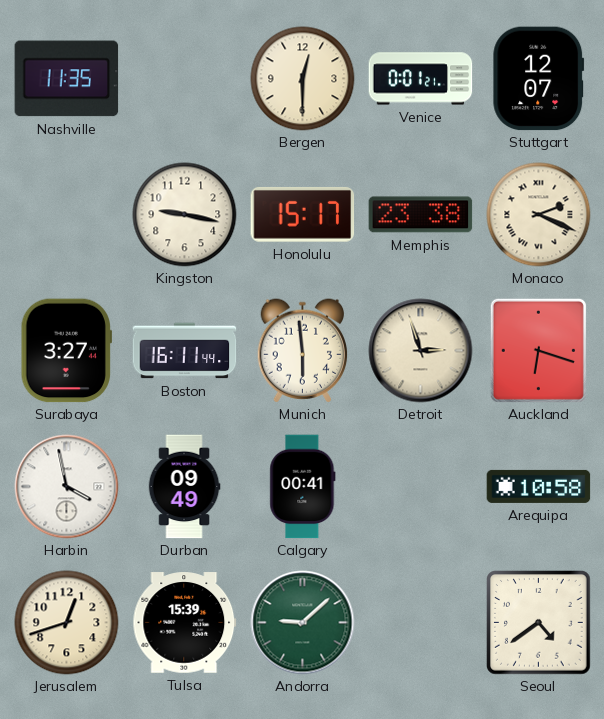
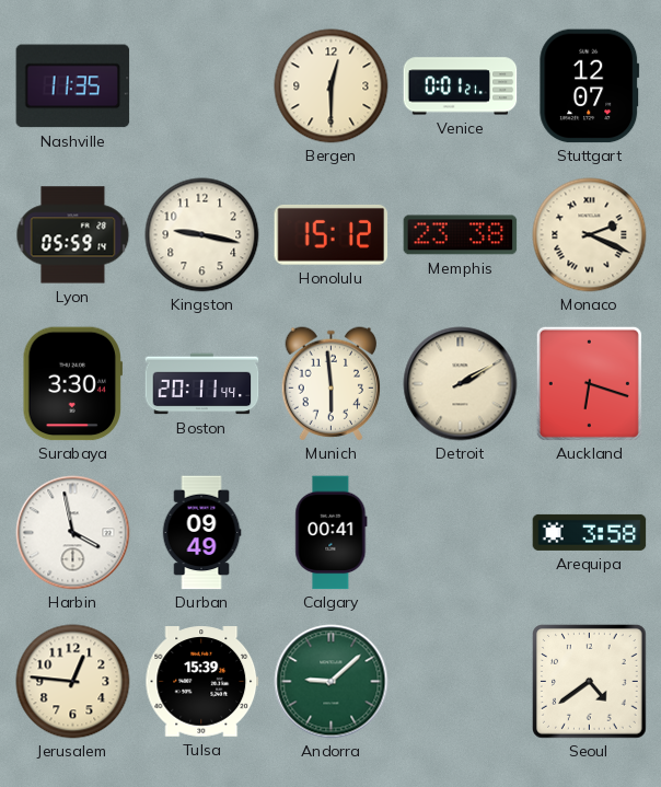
Lyon: none -> 05:59
Honolulu: 15:17 -> 15:12
Surabaya: 3:27 -> 3:30
Boston: 16:11 -> 20:11
Detroit: 2:57 -> 2:10
Arequipa: 10:58 -> 3:58
Jerusalem: 12:42 -> 12:46
